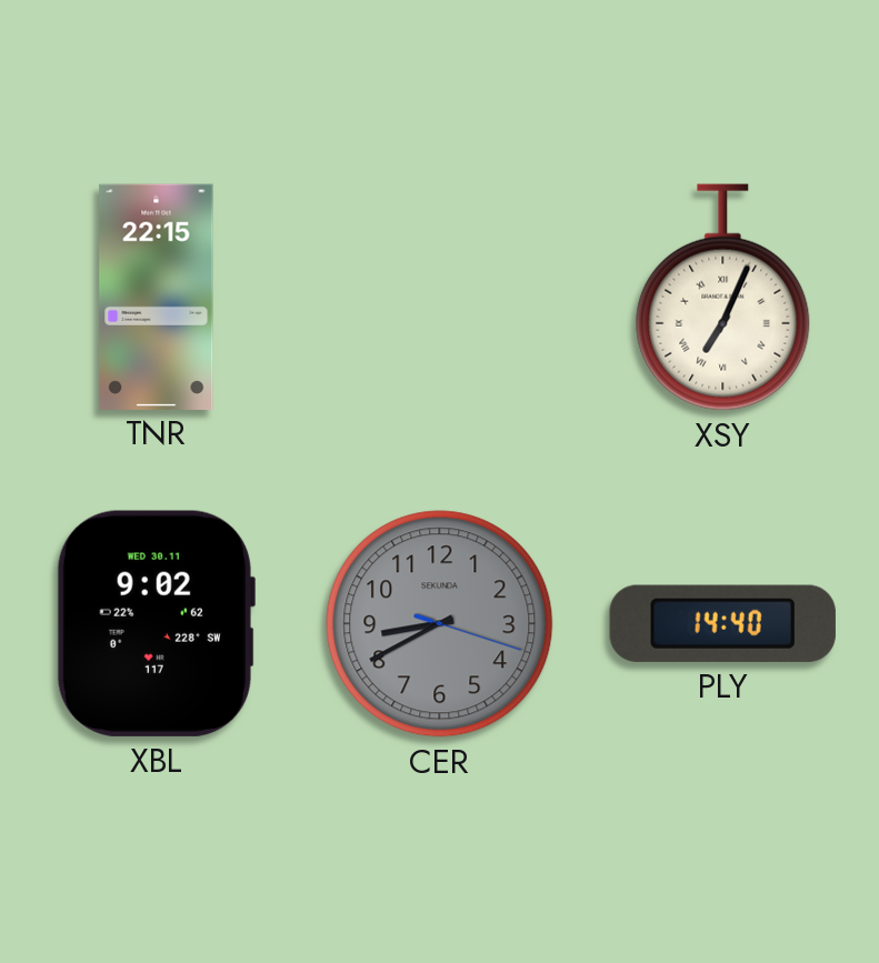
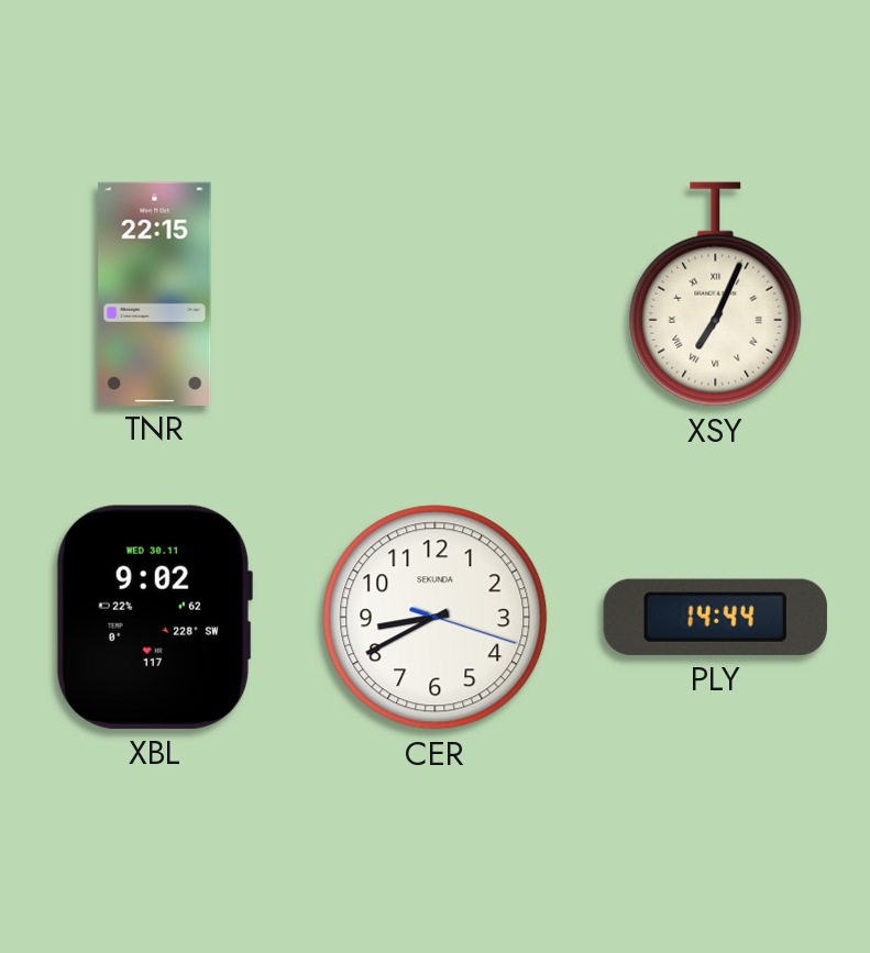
CER dial: grey -> white
PLY: 14:40 -> 14:44
